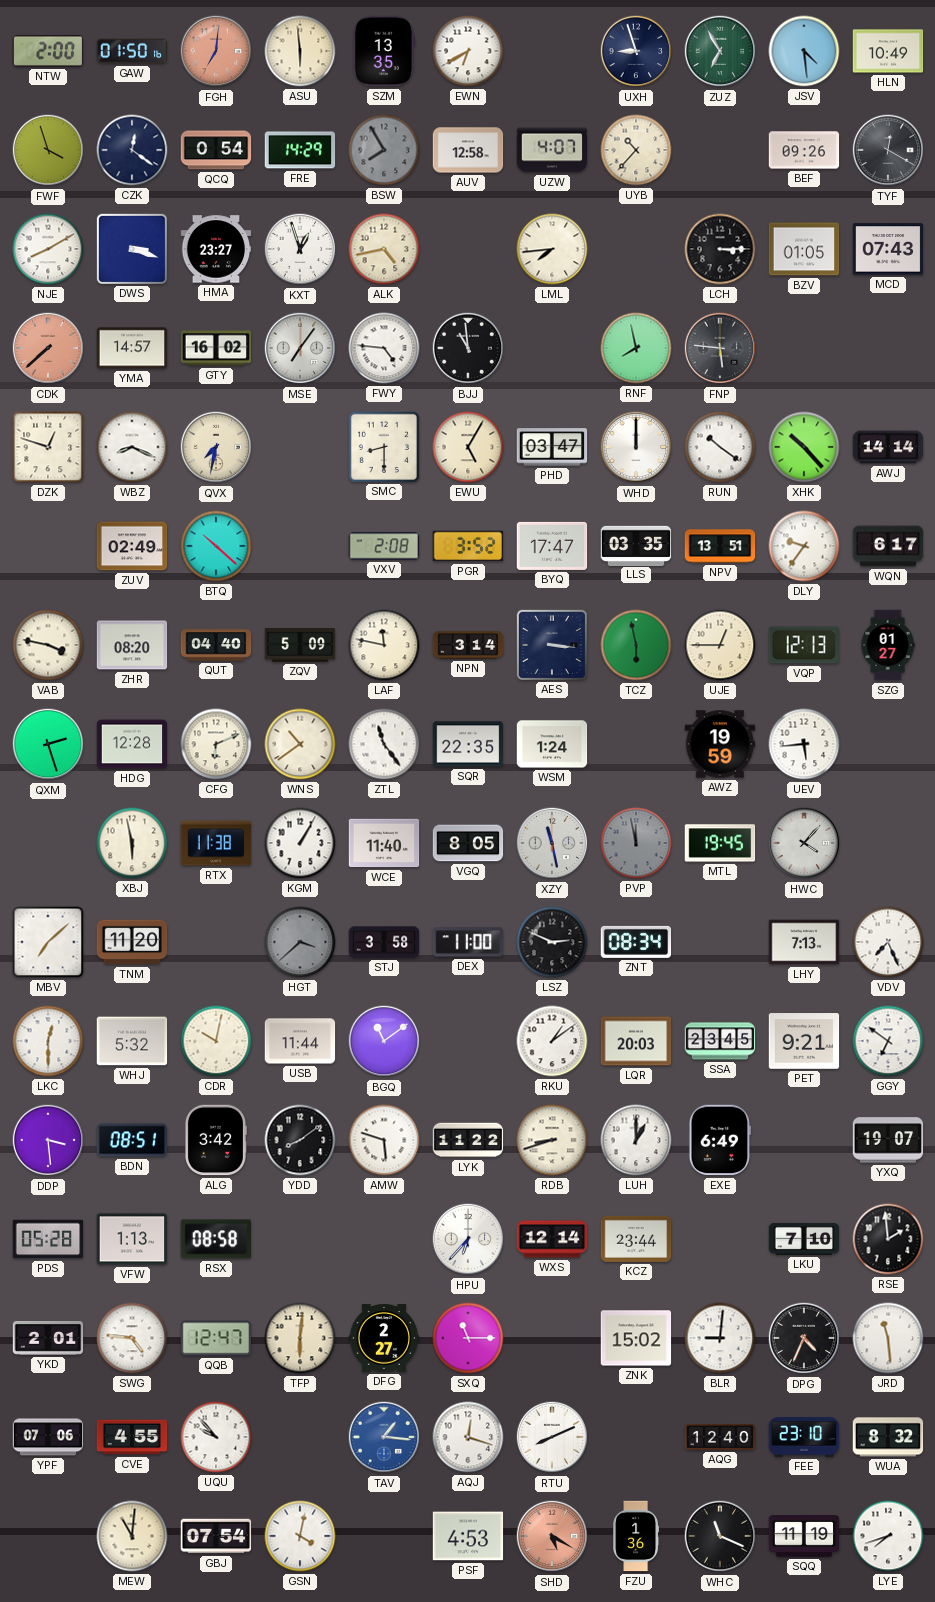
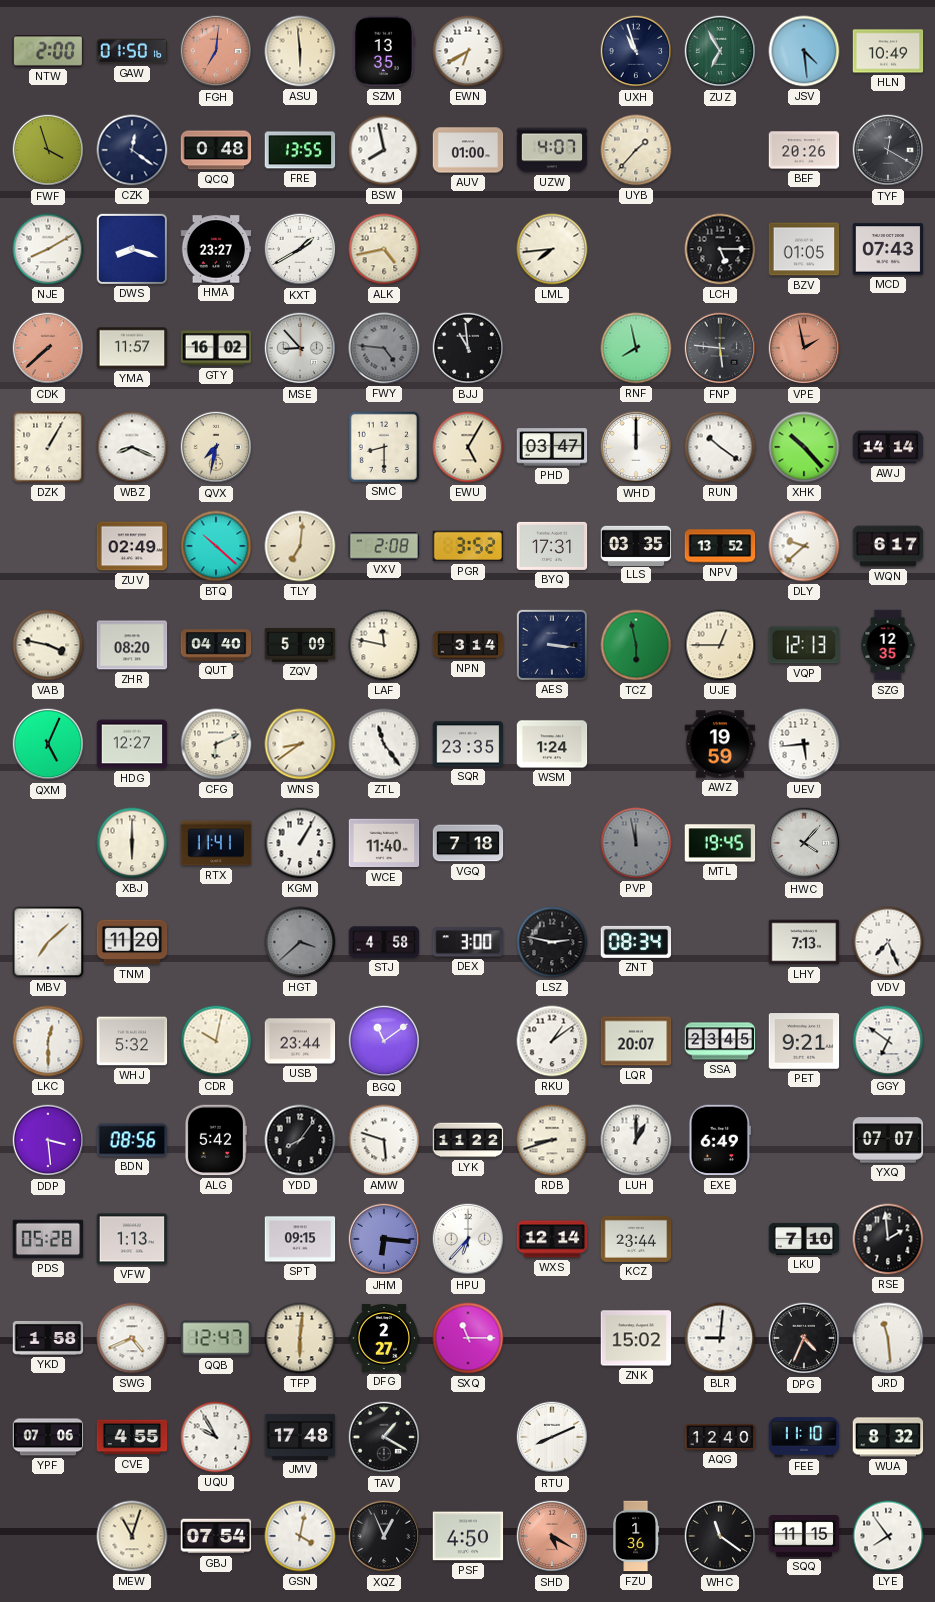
UXH: 8:57 -> 10:57
QCQ: 0:54 -> 0:48
FRE: 14:29 -> 13:55
BSW: 7:55 -> 7:58
BSW dial: grey -> white
AUV: 12:58 -> 01:00
UYB: 10:37 -> 1:37
BEF: 09:26 -> 20:26
DWS: 3:18 -> 8:18
KXT: 12:57 -> 1:40
LCH: 3:15 -> 5:15
YMA: 14:57 -> 11:57
MSE: 7:06 -> 8:53
FWY dial: white -> grey
VPE: none -> 1:58
DZK: 12:48 -> 1:05
TLY: none -> 7:01
BYQ: 17:47 -> 17:31
NPV: 13:51 -> 13:52
DLY: 9:36 -> 9:38
SZG: 01:27 -> 12:35
QXM: 2:27 -> 5:04
HDG: 12:28 -> 12:27
WNS: 10:39 -> 8:39
SQR: 22:35 -> 23:35
XBJ: 5:58 -> 6:00
RTX: 11:38 -> 11:41
VGQ: 8:05 -> 7:18
XZY: 11:28 -> none
STJ: 3:58 -> 4:58
DEX: 11:00 -> 3:00
LSZ: 2:49 -> 2:47
USB: 11:44 -> 23:44
LQR: 20:03 -> 20:07
BDN: 08:51 -> 08:56
ALG: 3:42 -> 5:42
YDD: 8:09 -> 8:06
YXQ: 19:07 -> 07:07
RSX: 08:58 -> none
SPT: none -> 09:15
JHM: none -> 6:16
YKD: 2:01 -> 1:58
SWG: 4:46 -> 4:41
UQU: 9:53 -> 9:55
JMV: none -> 17:48
TAV: 1:16 -> 1:20
TAV dial: blue -> black
AQJ: 12:18 -> none
FEE: 23:10 -> 11:10
MEW: 11:01 -> 11:03
XQZ: none -> 12:56
PSF: 4:53 -> 4:50
WHC: 11:19 -> 11:21
SQQ: 11:19 -> 11:15
LYE: 7:42 -> 7:54
